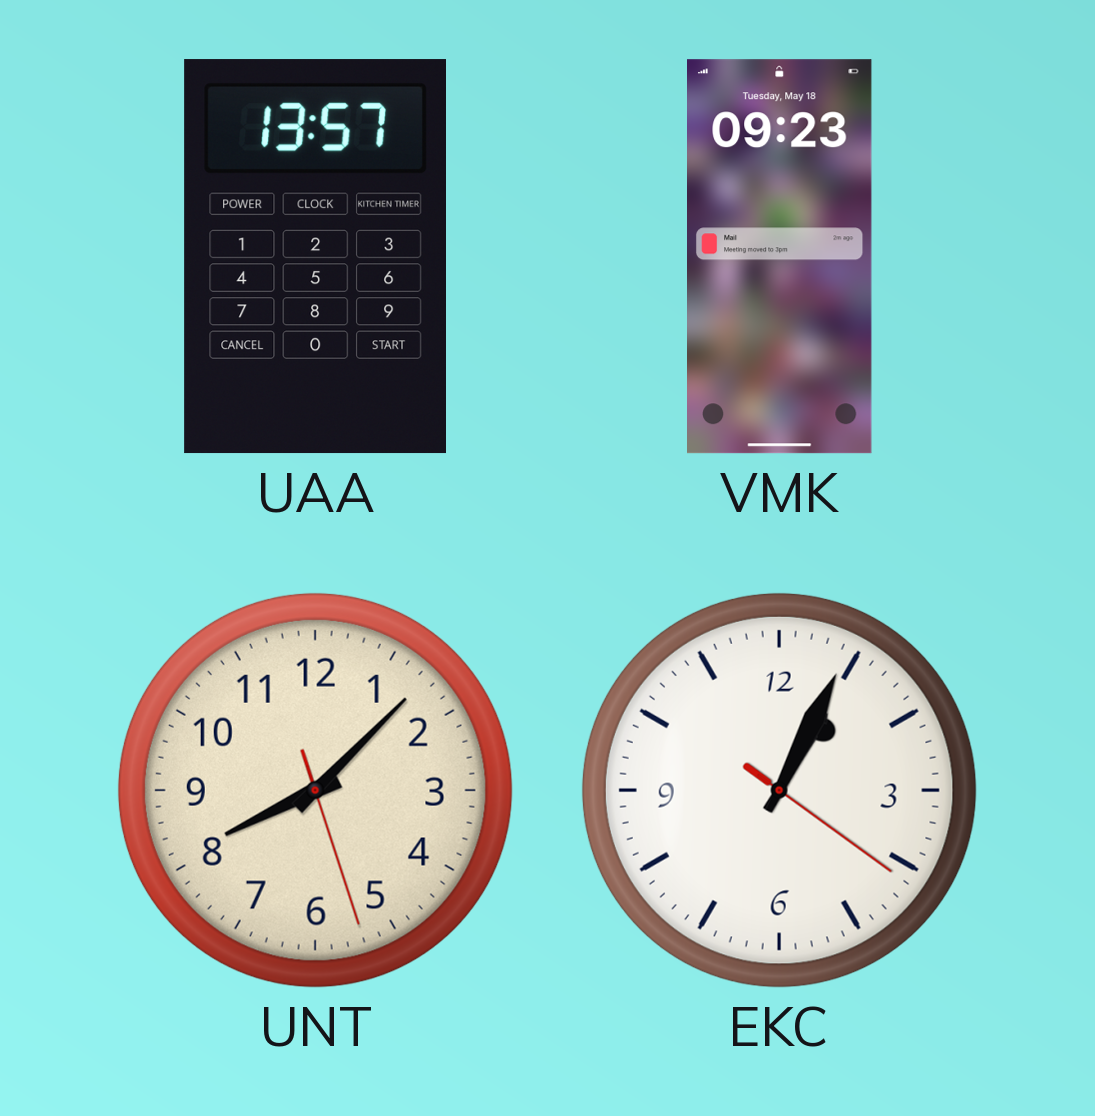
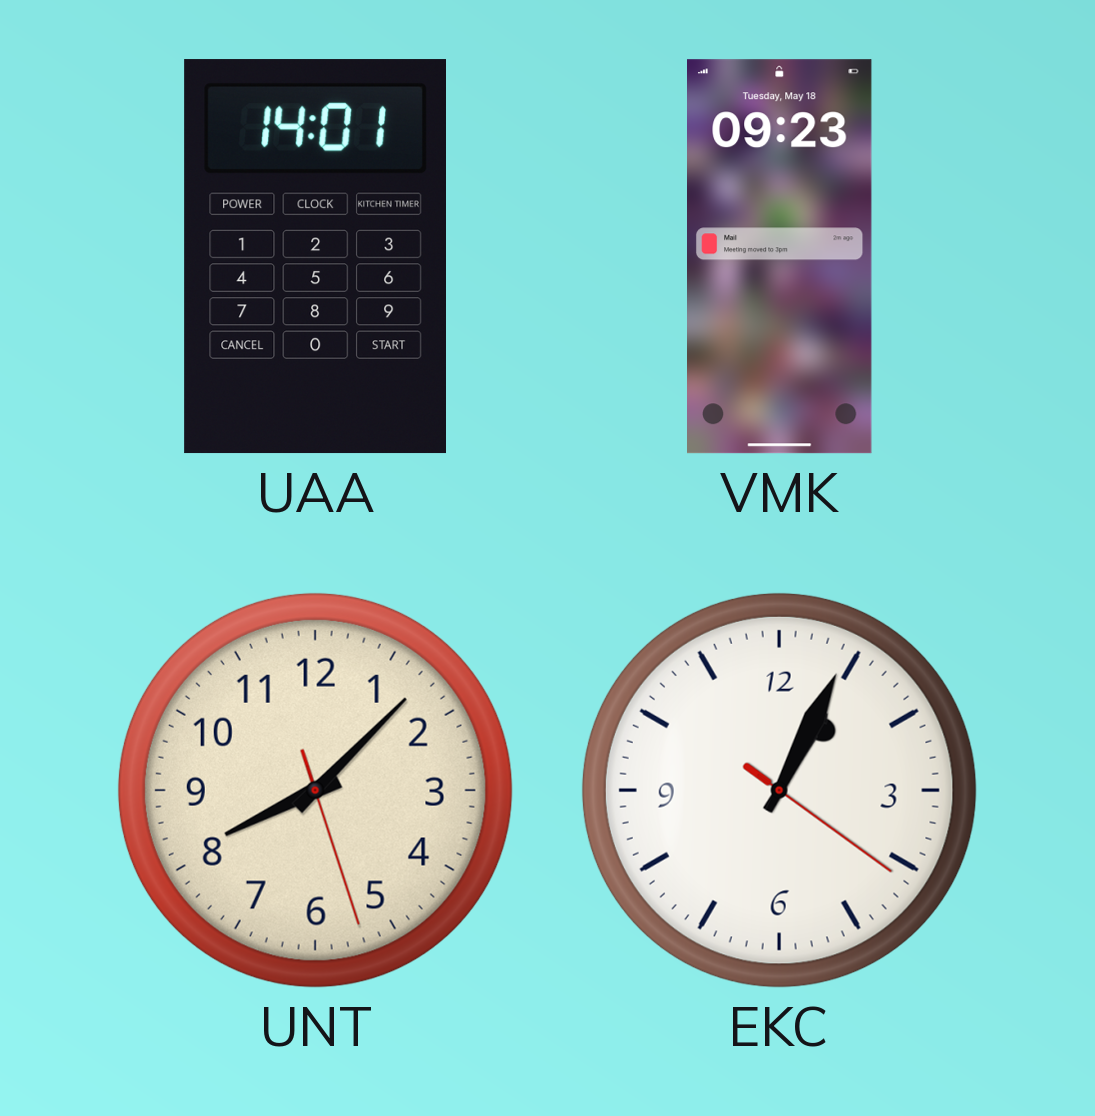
UAA: 13:57 -> 14:01
